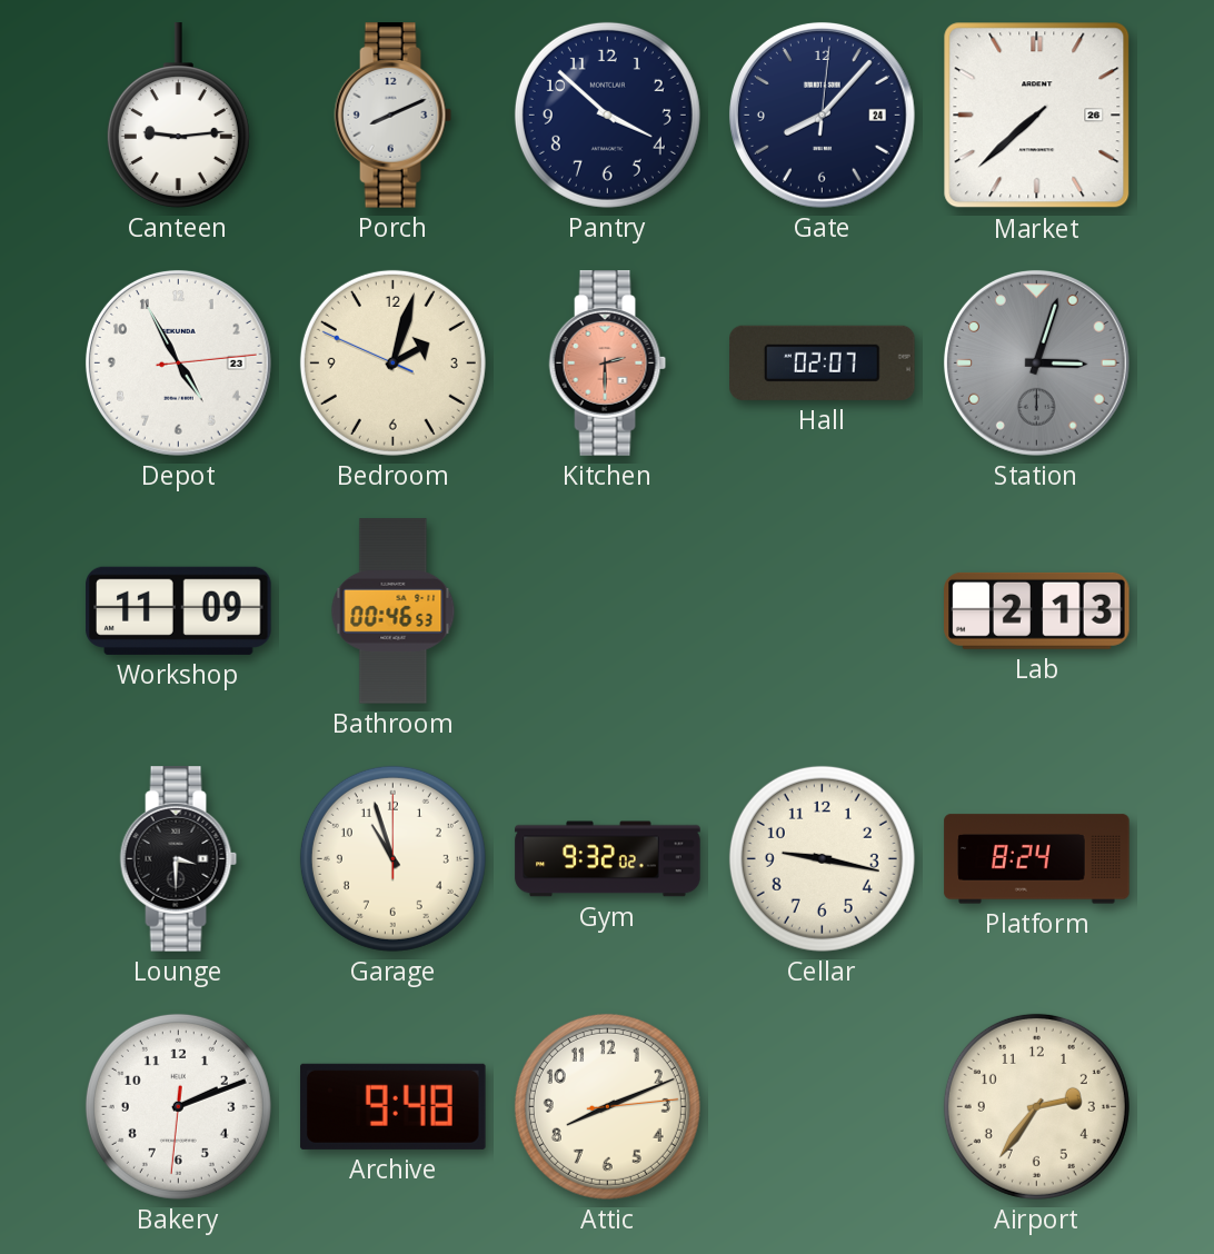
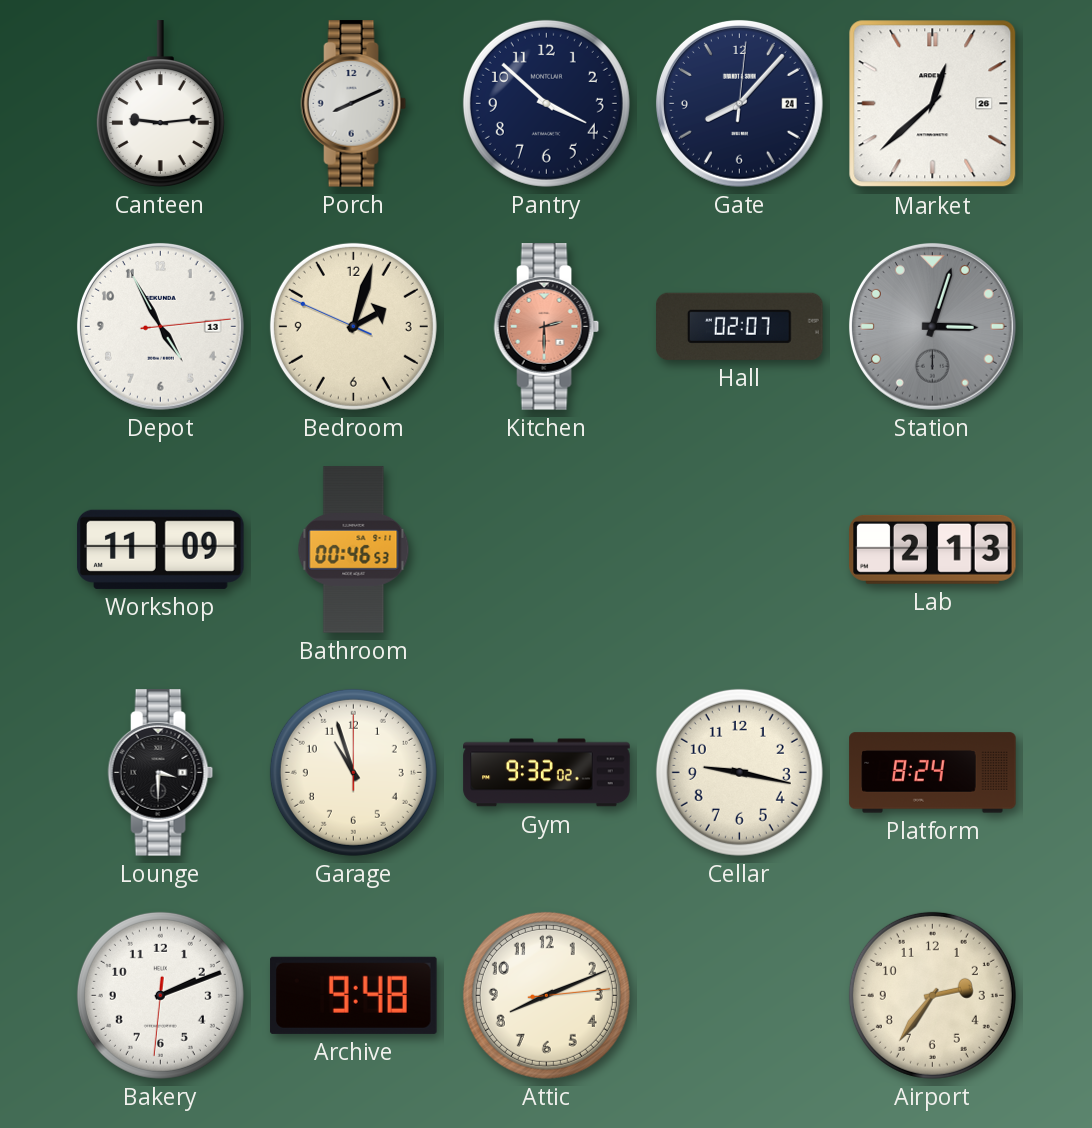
Market: 7:38 -> 12:38
Depot date: 23 -> 13
